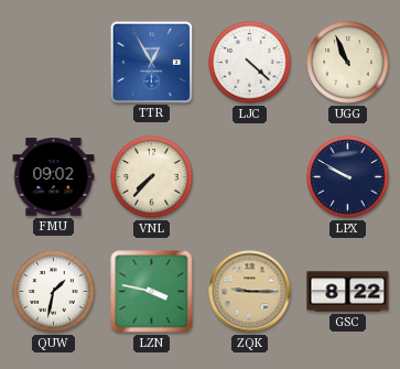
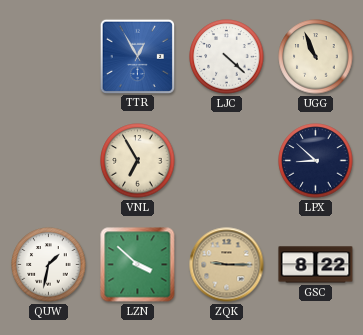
FMU: 09:02 -> none
VNL: 7:37 -> 6:55
LPX: 9:50 -> 8:52
LZN: 3:47 -> 3:52
